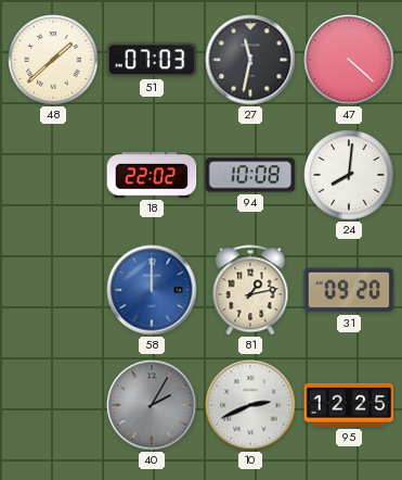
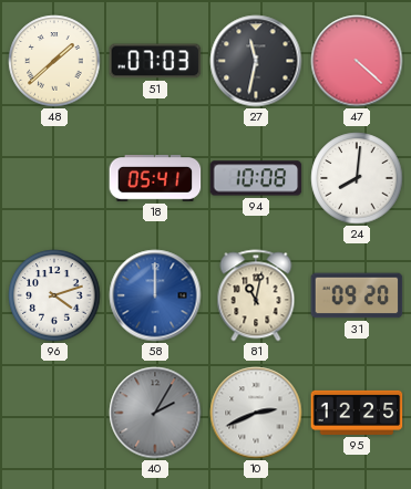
18: 22:02 -> 05:41
96: none -> 4:12
81: 1:13 -> 11:02
